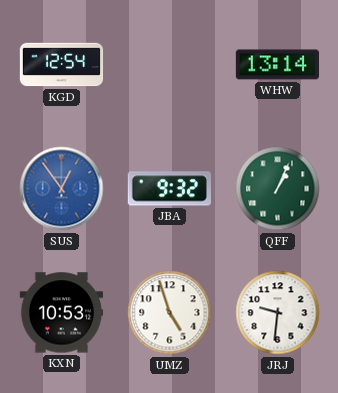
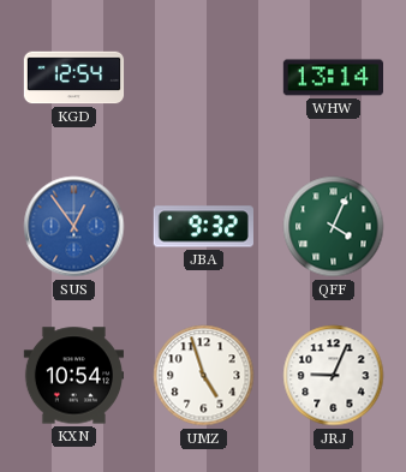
QFF: 1:04 -> 4:04
KXN: 10:53 -> 10:54
JRJ: 9:31 -> 9:04
